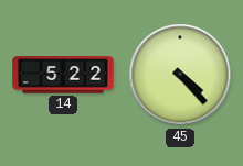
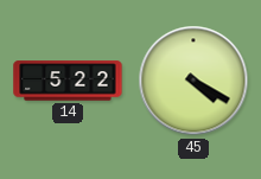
45: 4:23 -> 4:20
